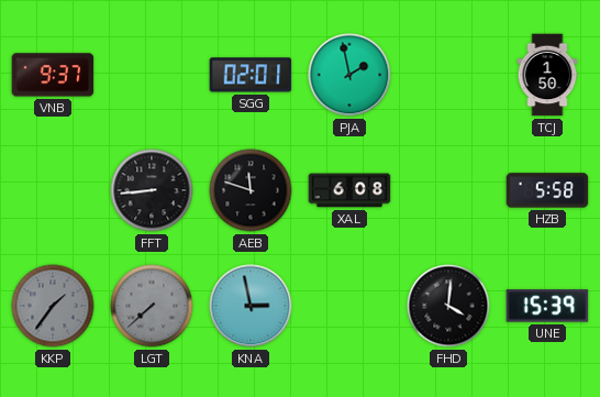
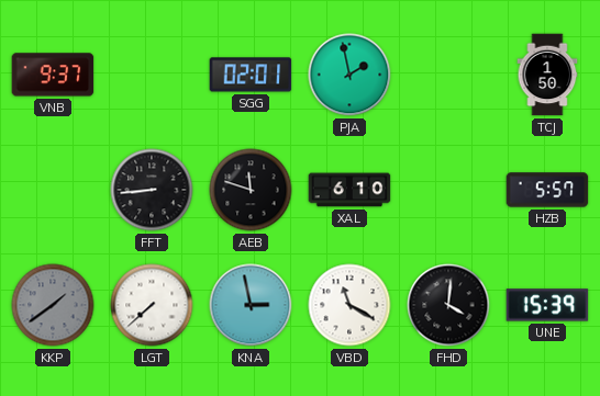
XAL: 6:08 -> 6:10
HZB: 5:58 -> 5:57
KKP: 1:36 -> 1:39
LGT dial: grey -> white
VBD: none -> 11:20
